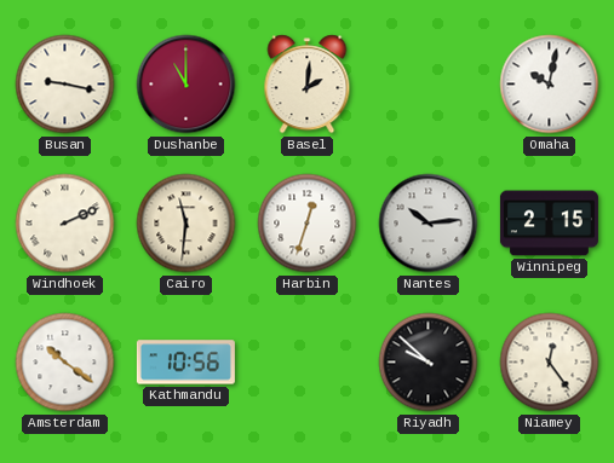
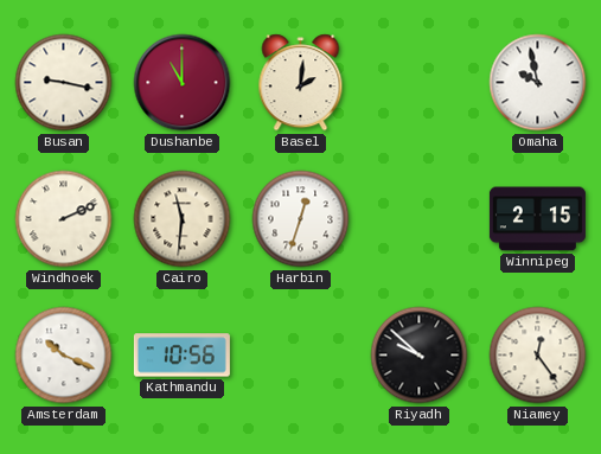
Omaha: 10:02 -> 9:58
Nantes: 10:14 -> none
Amsterdam: 10:21 -> 10:19
